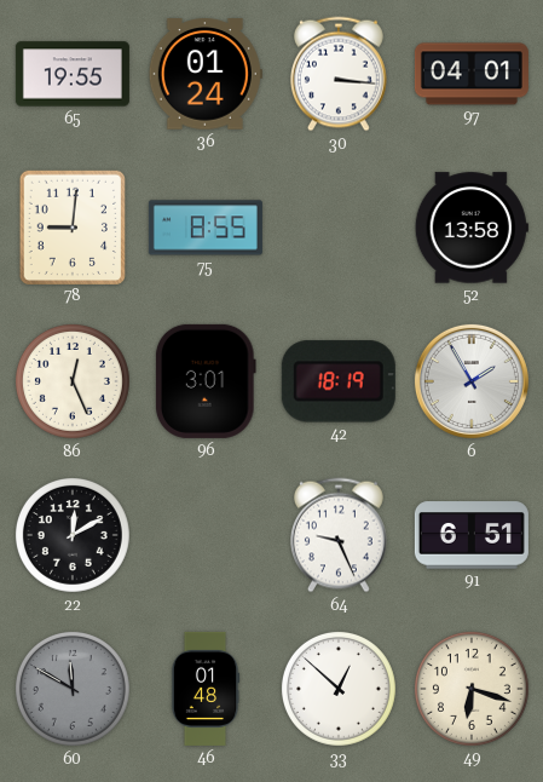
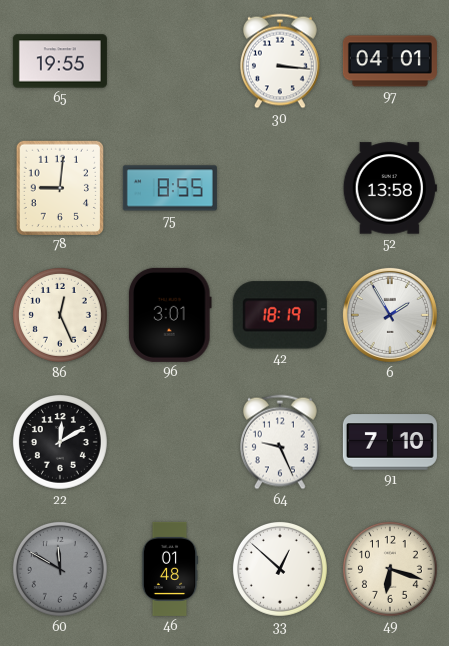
36: 01:24 -> none
91: 6:51 -> 7:10
